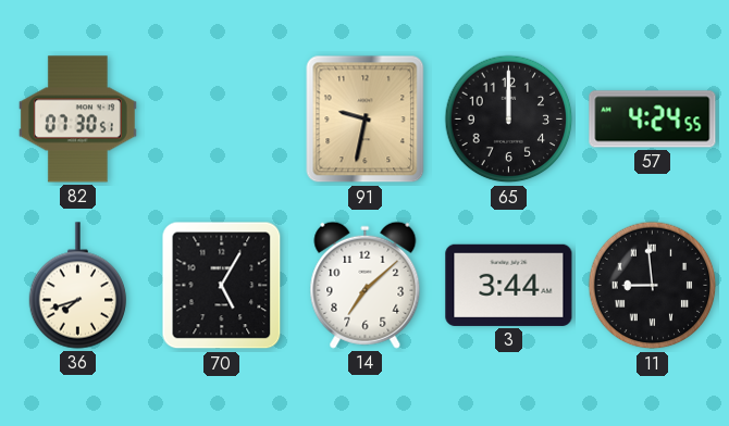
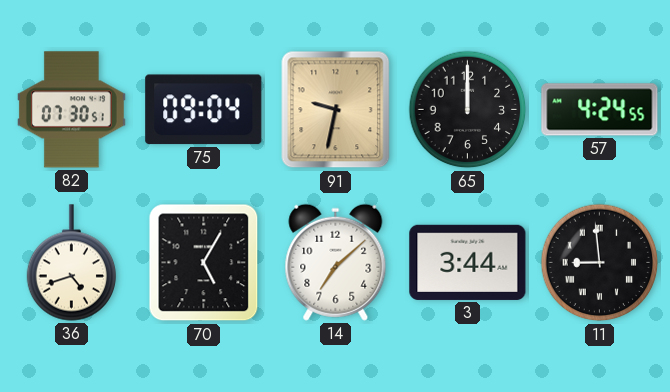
75: none -> 09:04
36: 7:42 -> 4:42
